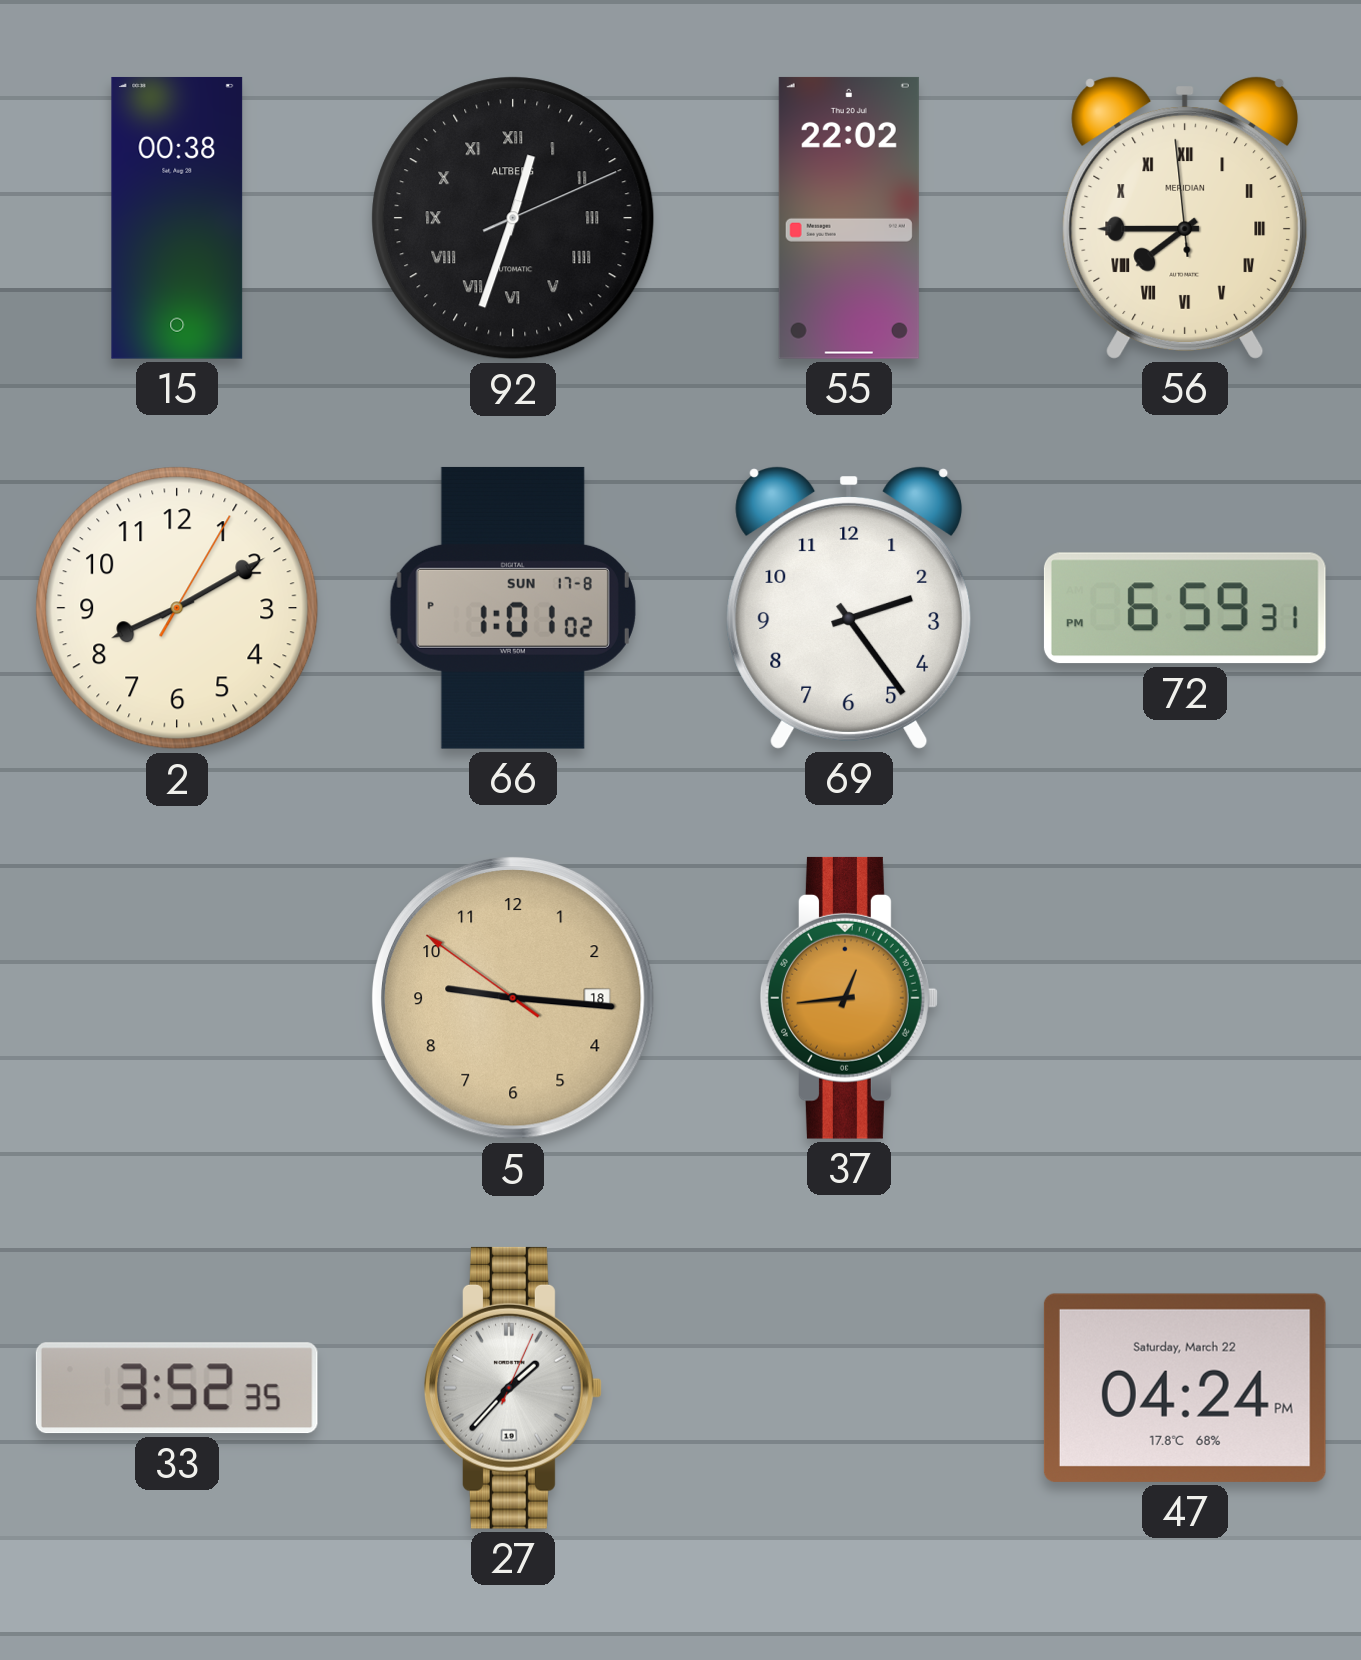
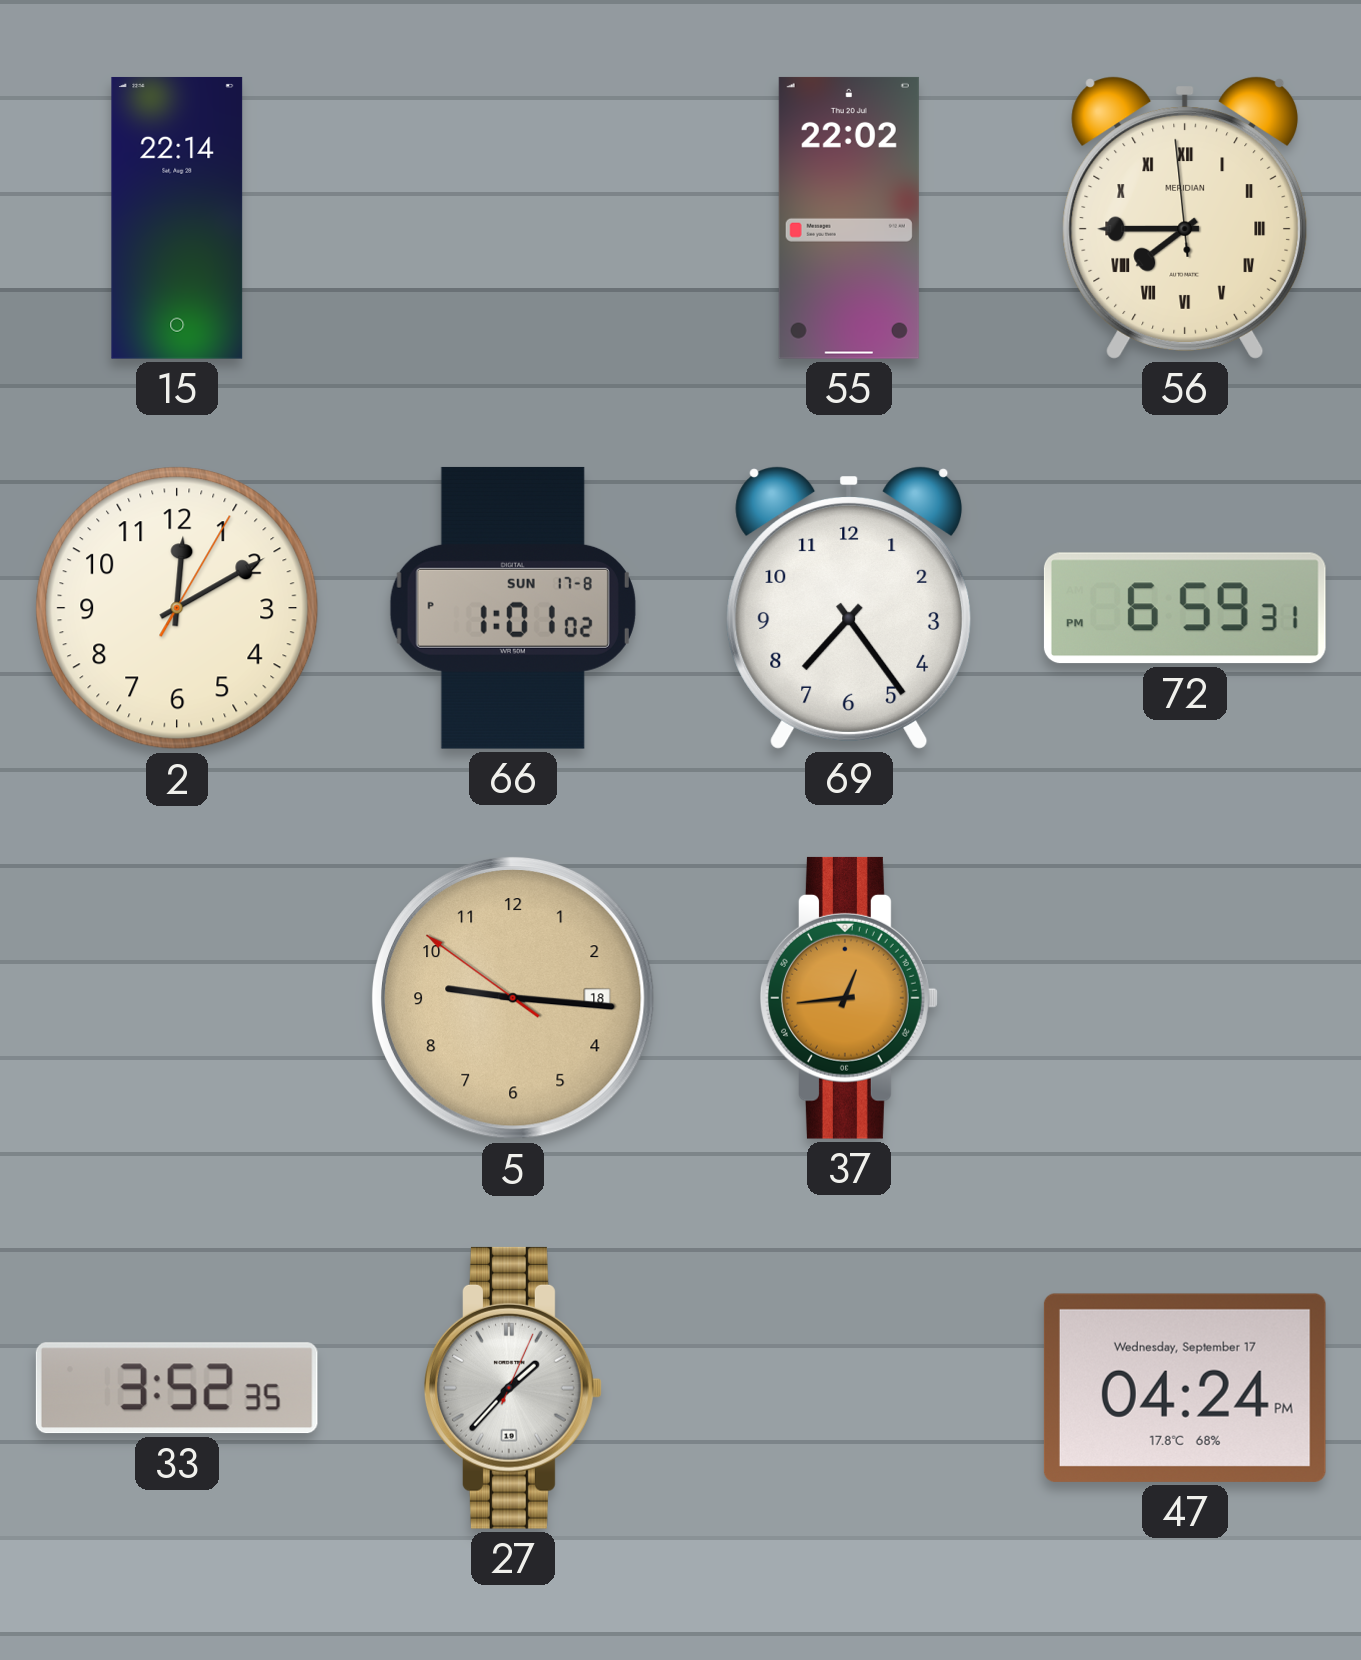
15: 00:38 -> 22:14
92: 12:33 -> none
2: 8:10 -> 12:10
69: 2:24 -> 7:24
47 date: Saturday, March 22 -> Wednesday, September 17
